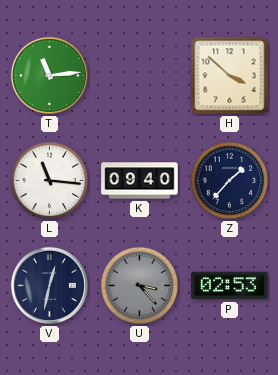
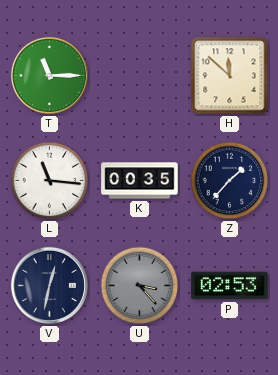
T: 11:14 -> 11:15
H: 3:52 -> 11:52
K: 09:40 -> 00:35
